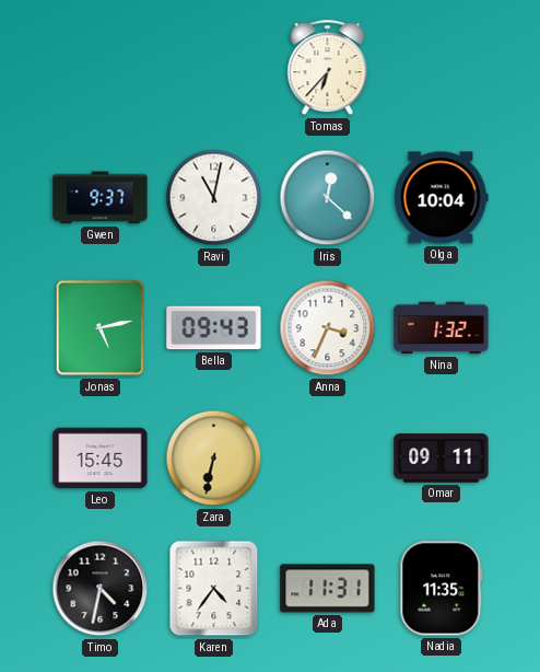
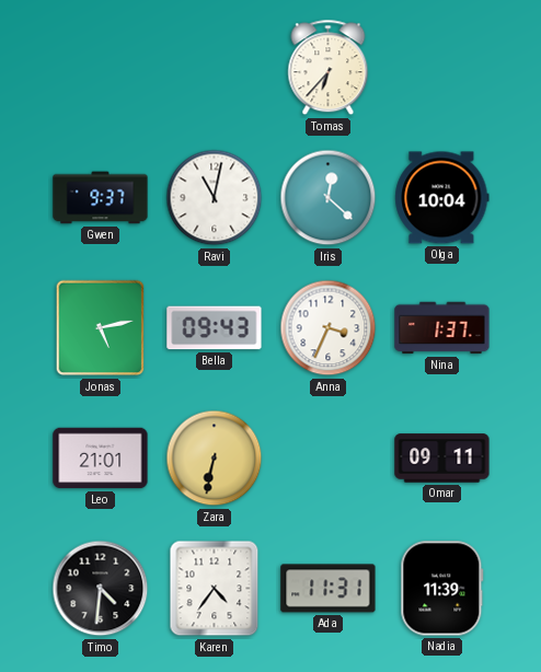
Nina: 1:32 -> 1:37
Leo: 15:45 -> 21:01
Timo: 4:32 -> 4:31
Nadia: 11:35 -> 11:39
